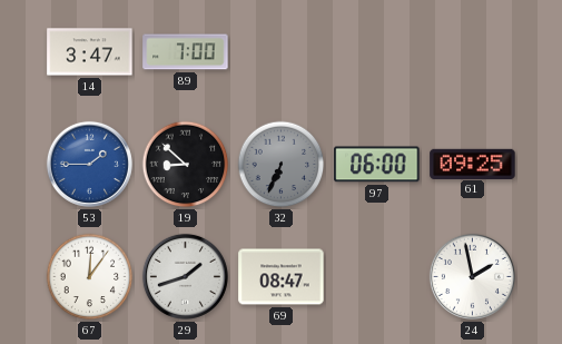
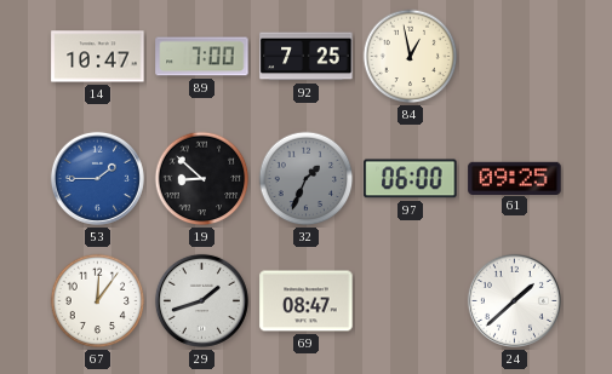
14: 3:47 -> 10:47
92: none -> 7:25
84: none -> 12:58
32: 6:34 -> 1:34
24: 1:58 -> 1:38
